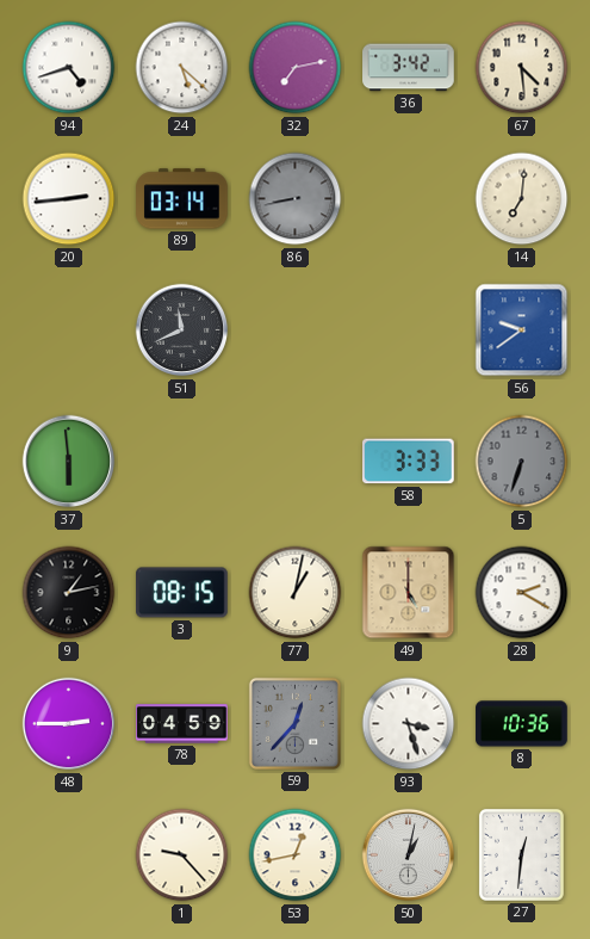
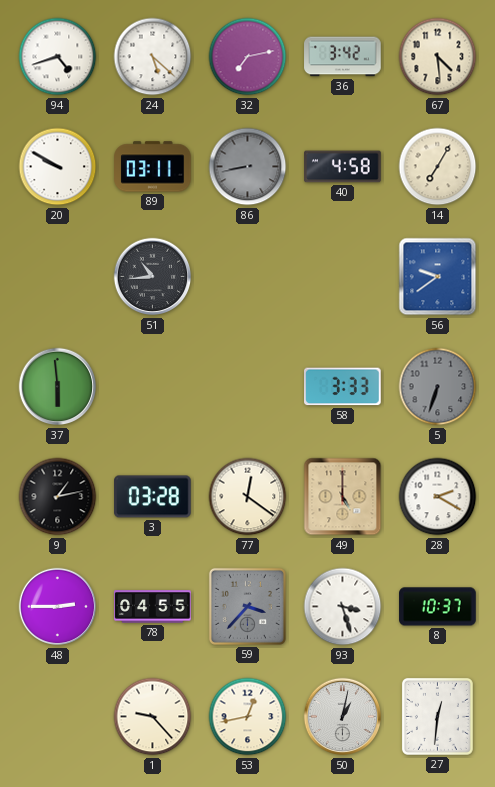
20: 2:44 -> 9:50
89: 03:14 -> 03:11
40: none -> 4:58
14: 7:01 -> 7:05
51: 11:41 -> 10:44
3: 08:15 -> 03:28
77: 1:02 -> 12:21
78: 04:59 -> 04:55
59: 12:37 -> 3:37
8: 10:36 -> 10:37
